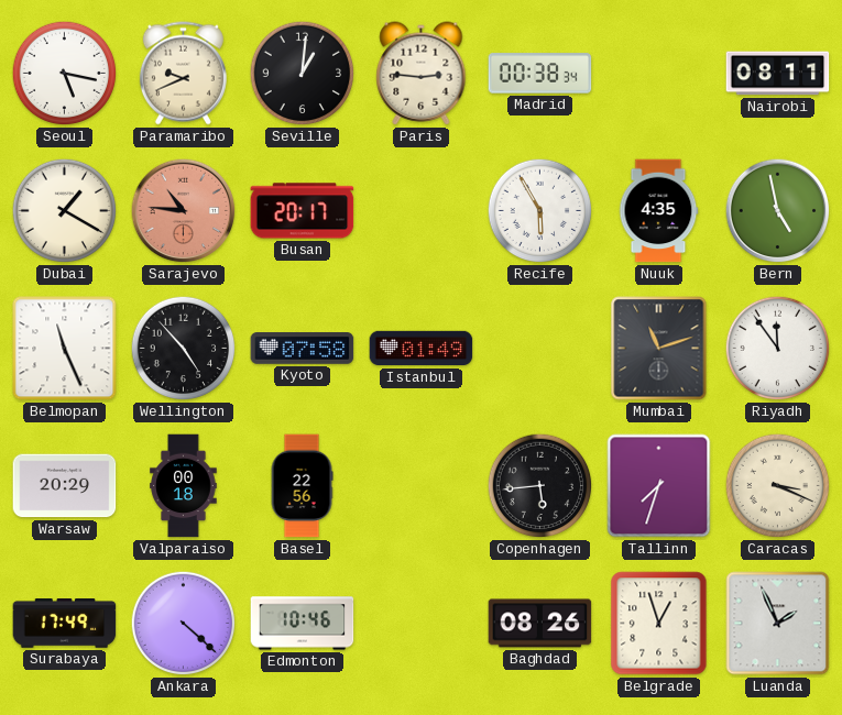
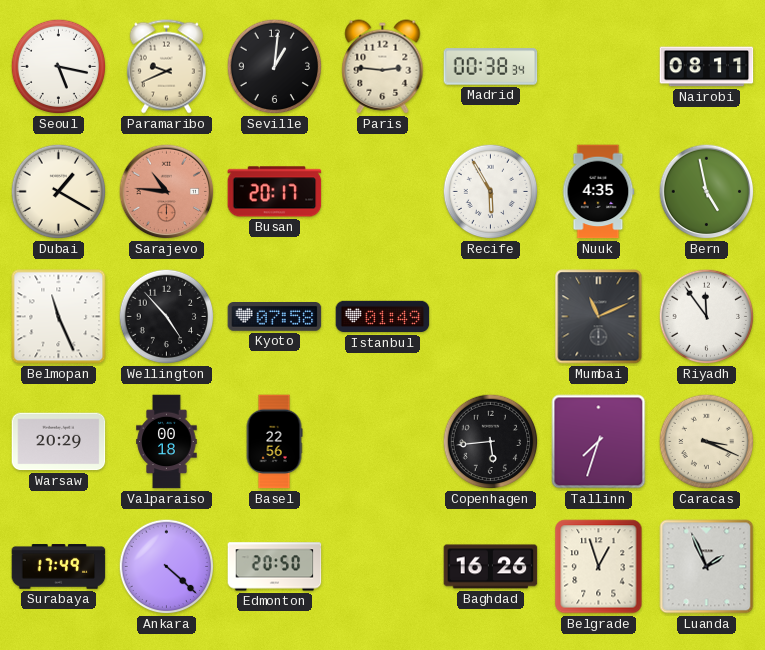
Mumbai: 11:12 -> 11:11
Edmonton: 10:46 -> 20:50
Baghdad: 08:26 -> 16:26
